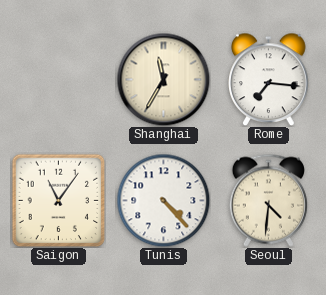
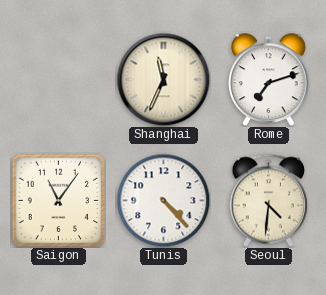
Shanghai: 11:35 -> 11:34
Rome: 7:16 -> 7:12
